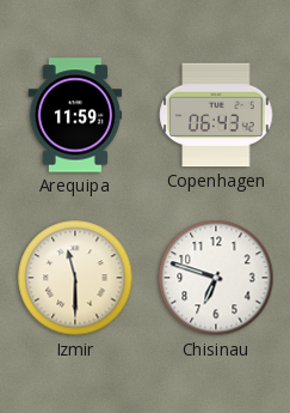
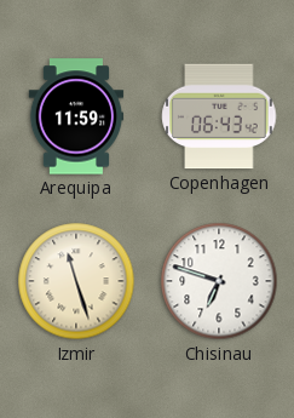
Izmir: 11:30 -> 11:27
